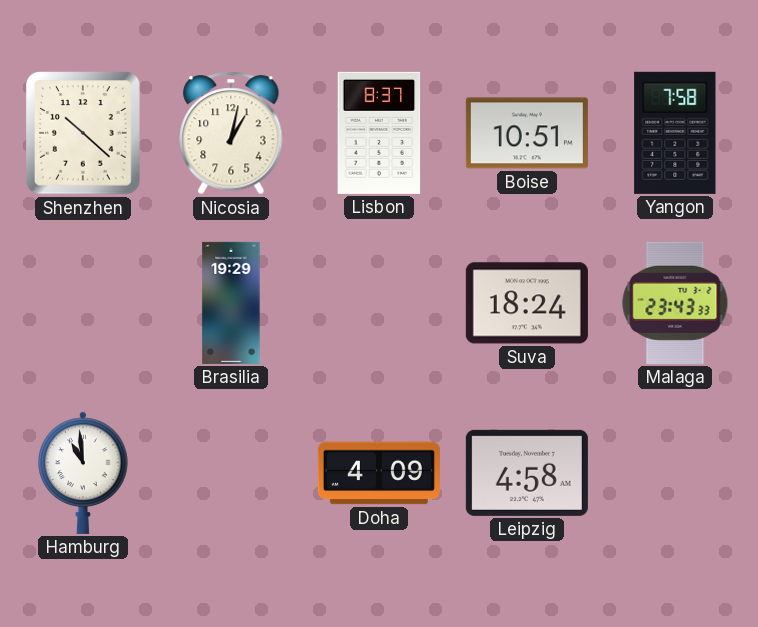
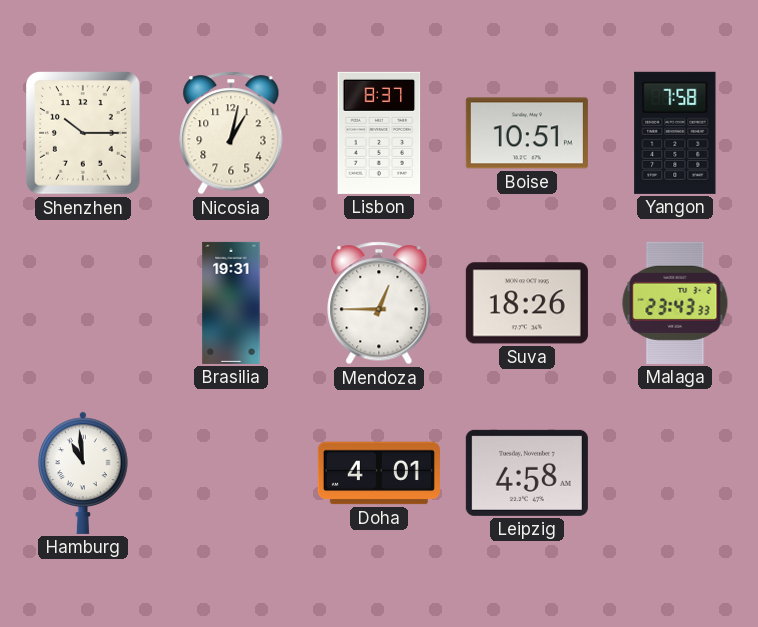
Shenzhen: 10:22 -> 10:15
Brasilia: 19:29 -> 19:31
Mendoza: none -> 12:45
Suva: 18:24 -> 18:26
Doha: 4:09 -> 4:01
